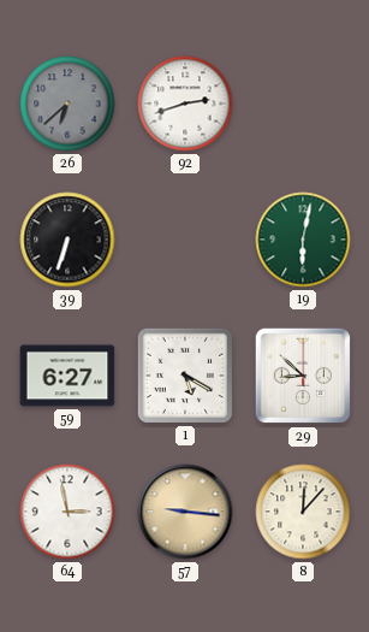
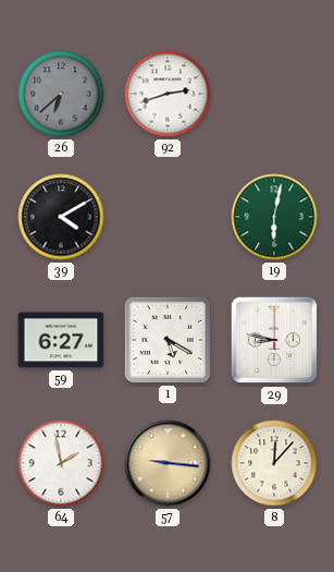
39: 6:33 -> 4:10
29: 8:52 -> 8:47
64: 2:58 -> 1:58
